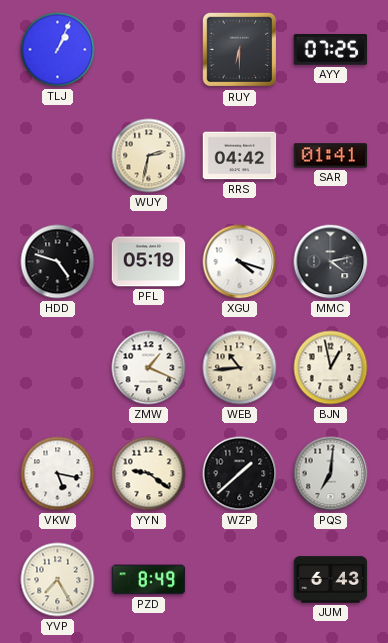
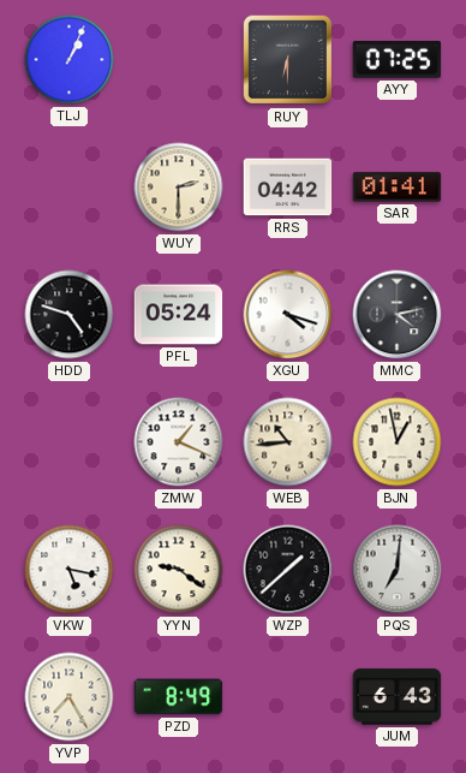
WUY: 2:32 -> 2:30
PFL: 05:19 -> 05:24
